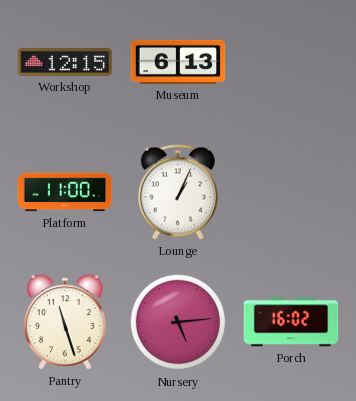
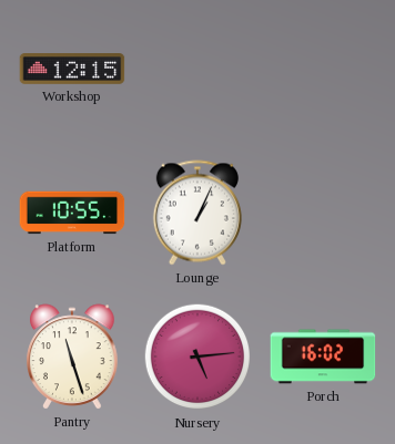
Museum: 6:13 -> none
Platform: 11:00 -> 10:55
